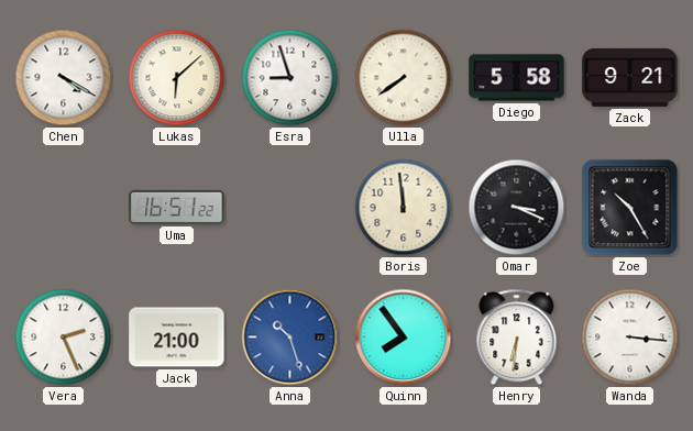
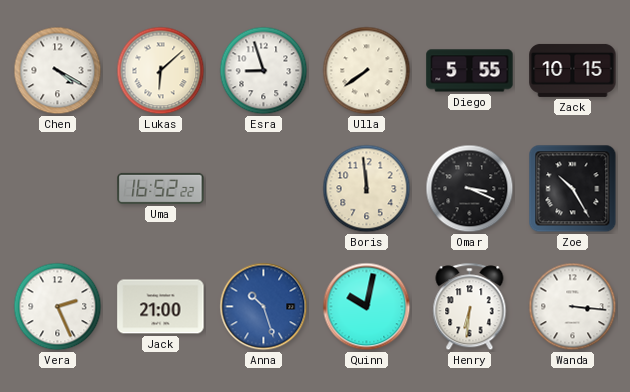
Diego: 5:58 -> 5:55
Zack: 9:21 -> 10:15
Uma: 16:51 -> 16:52
Quinn: 7:54 -> 10:02
